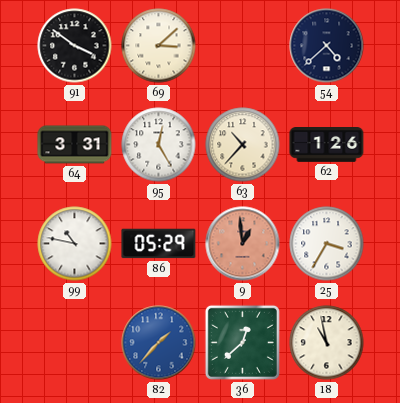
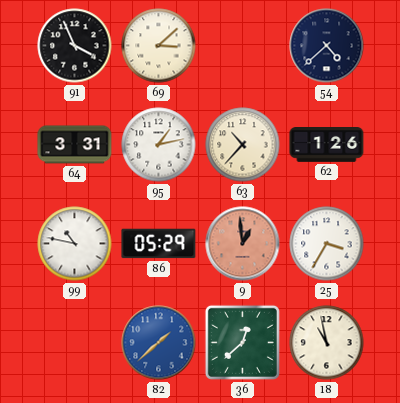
91: 3:51 -> 3:56
95: 12:25 -> 1:13
82: 1:37 -> 1:38
